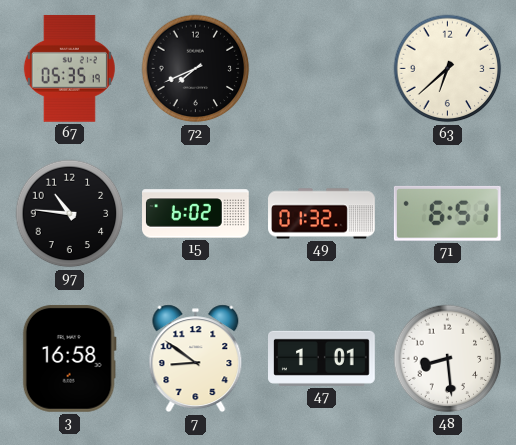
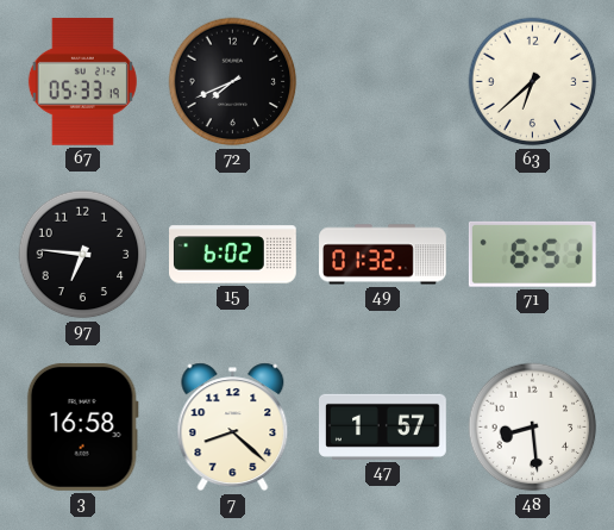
67: 05:35 -> 05:33
97: 10:46 -> 6:46
7: 8:51 -> 8:22
47: 1:01 -> 1:57
